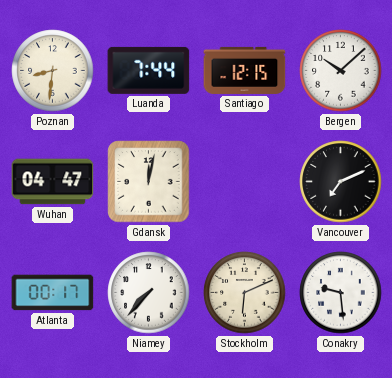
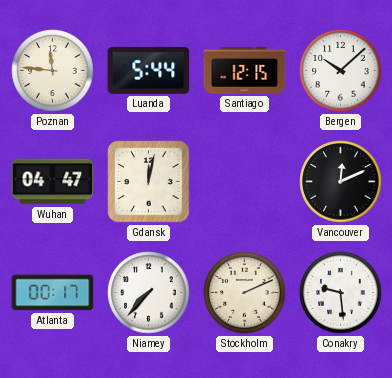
Poznan: 8:31 -> 11:46
Luanda: 7:44 -> 5:44
Vancouver: 7:11 -> 12:11
Stockholm: 6:11 -> 2:11
